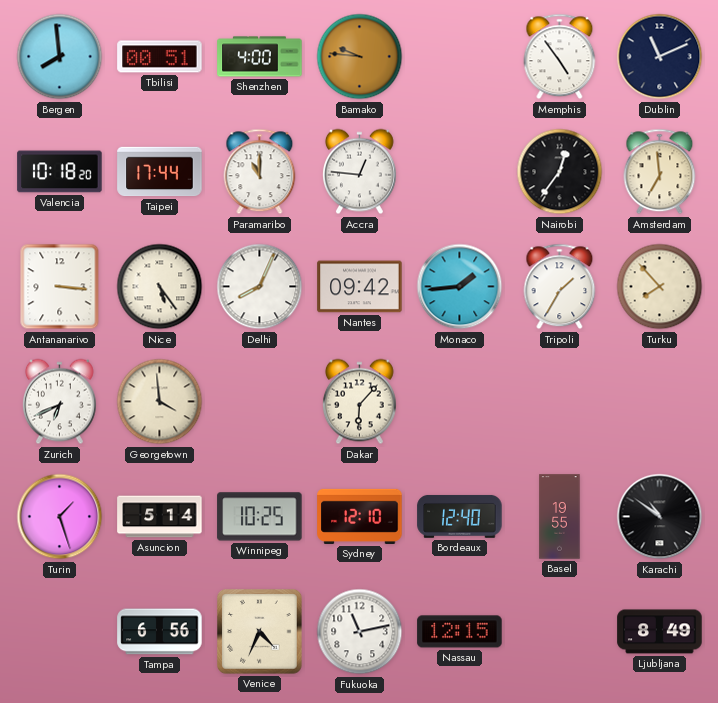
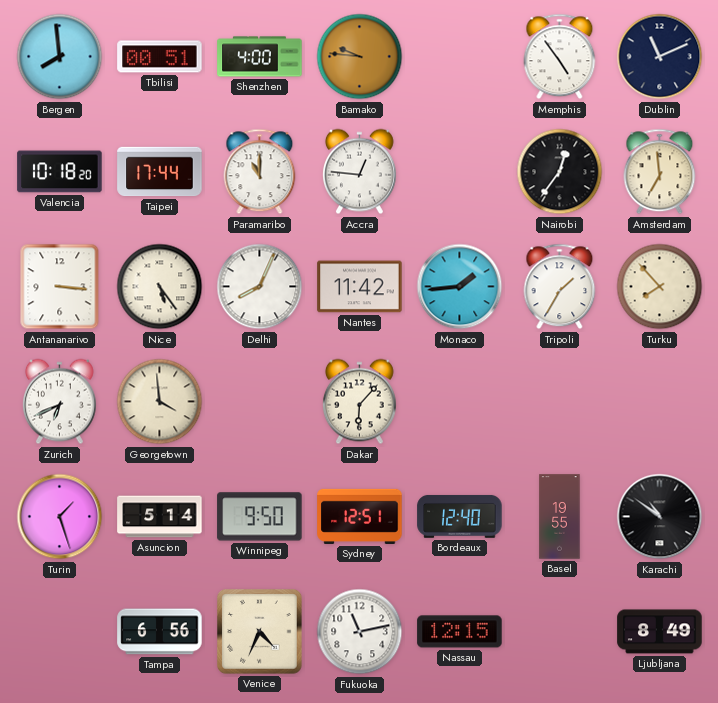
Nantes: 09:42 -> 11:42
Winnipeg: 10:25 -> 9:50
Sydney: 12:10 -> 12:51
